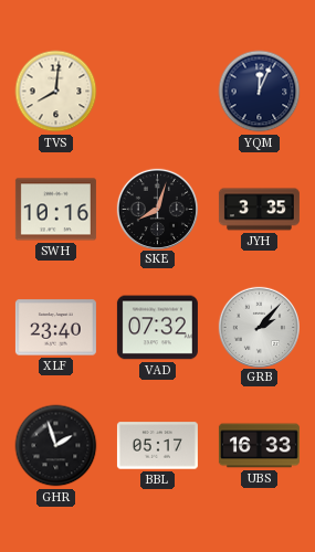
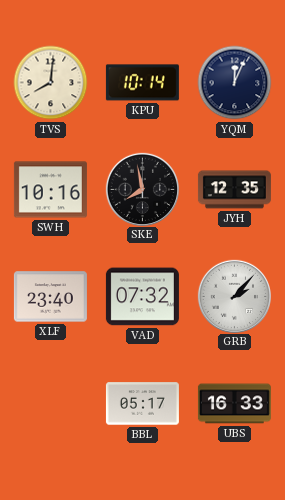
KPU: none -> 10:14
SKE: 8:03 -> 7:58
JYH: 3:35 -> 12:35
GHR: 1:57 -> none
